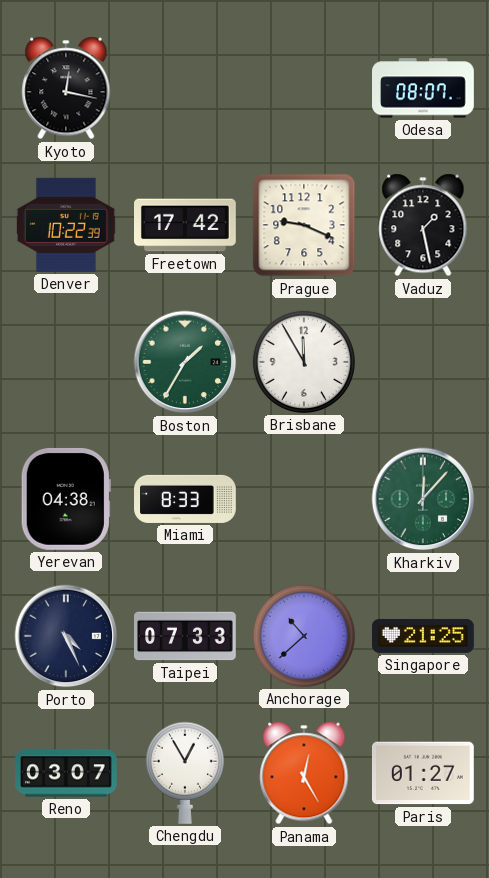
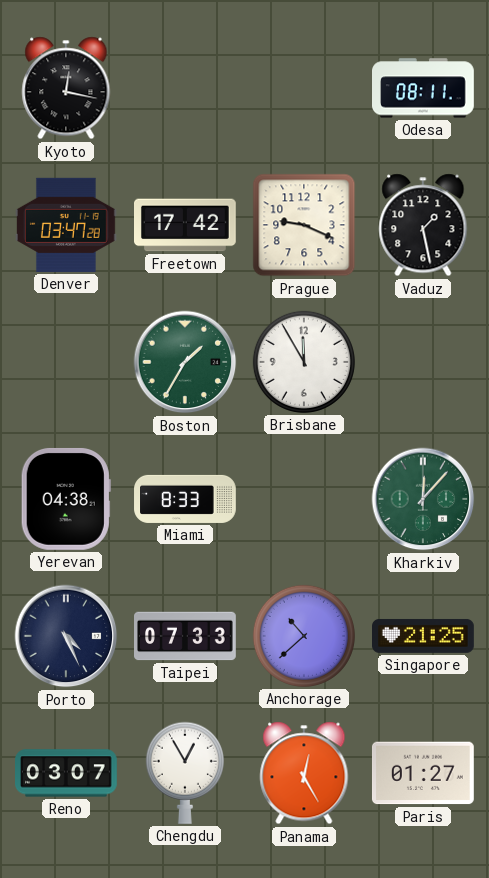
Odesa: 08:07 -> 08:11
Denver: 10:22 -> 03:47
